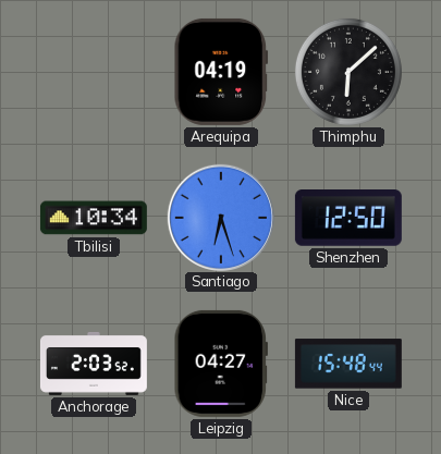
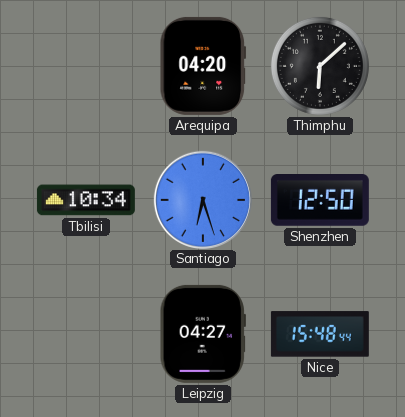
Arequipa: 04:19 -> 04:20
Anchorage: 2:03 -> none
